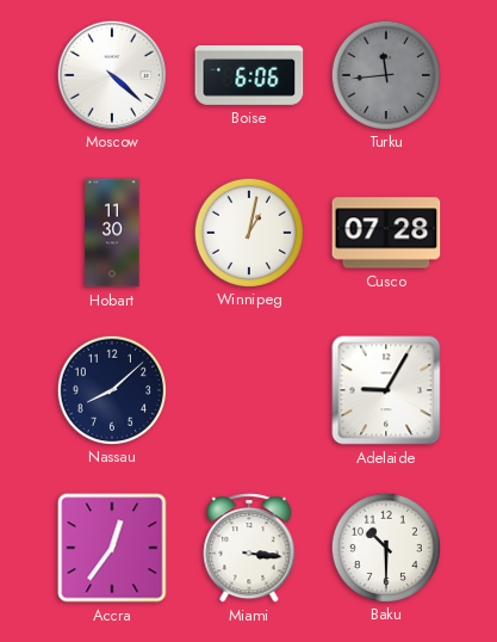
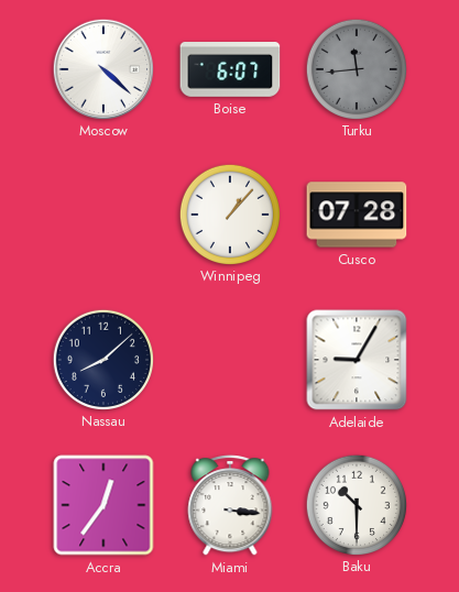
Boise: 6:06 -> 6:07
Hobart: 11:30 -> none
Winnipeg: 1:02 -> 1:07
